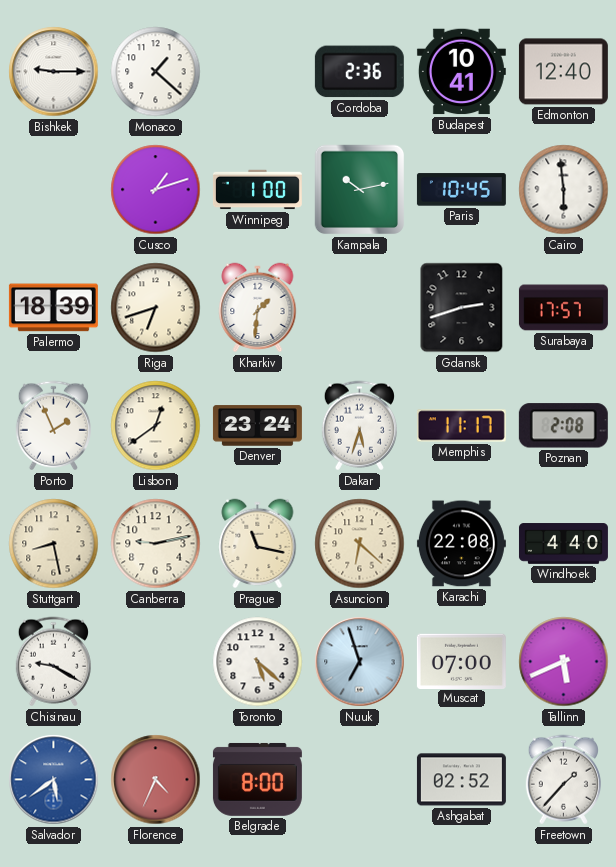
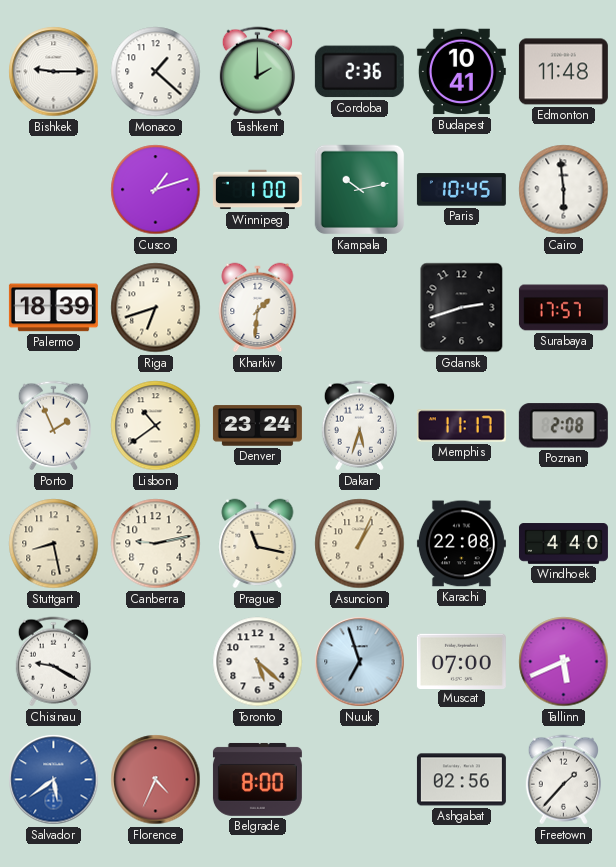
Tashkent: none -> 2:00
Edmonton: 12:40 -> 11:48
Lisbon: 12:39 -> 10:39
Asuncion: 6:22 -> 1:04
Ashgabat: 02:52 -> 02:56
